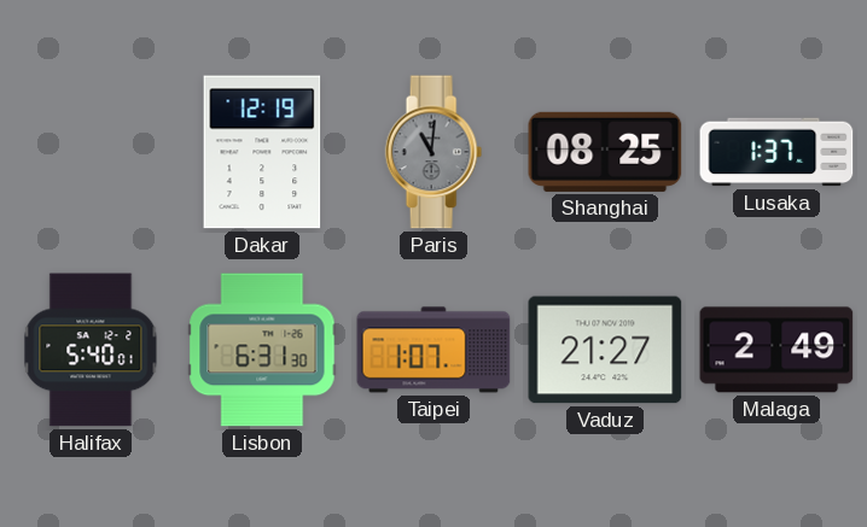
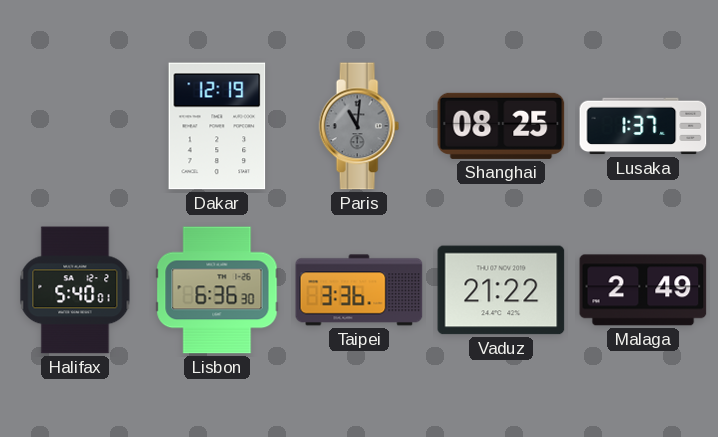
Lisbon: 6:31 -> 6:36
Taipei: 1:07 -> 3:36
Vaduz: 21:27 -> 21:22
